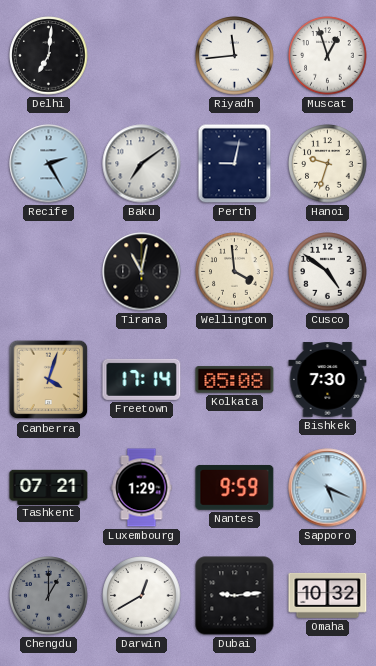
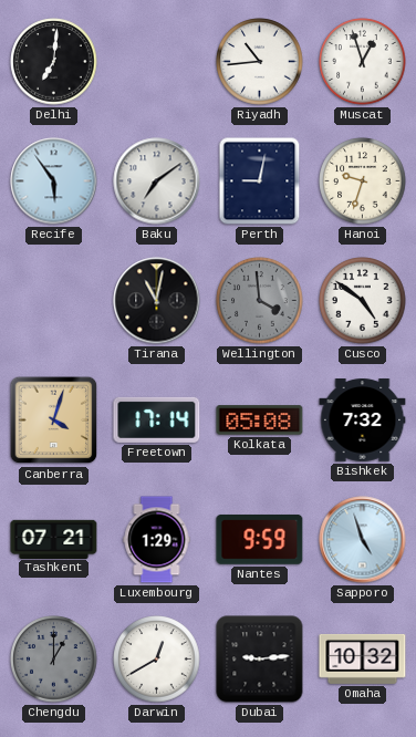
Riyadh: 11:44 -> 10:44
Recife: 2:25 -> 5:54
Wellington dial: cream -> grey
Bishkek: 7:30 -> 7:32
Sapporo: 5:19 -> 4:57
